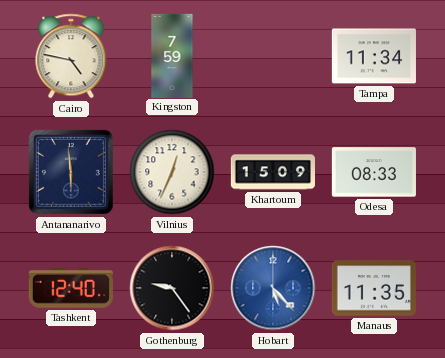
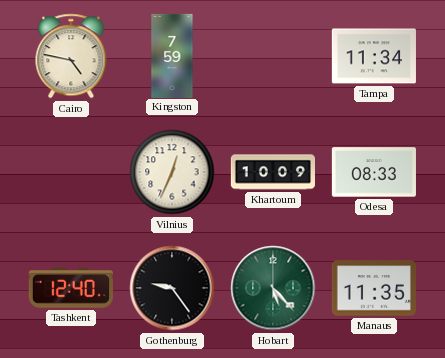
Antananarivo: 5:59 -> none
Khartoum: 15:09 -> 10:09
Hobart dial: blue -> green
